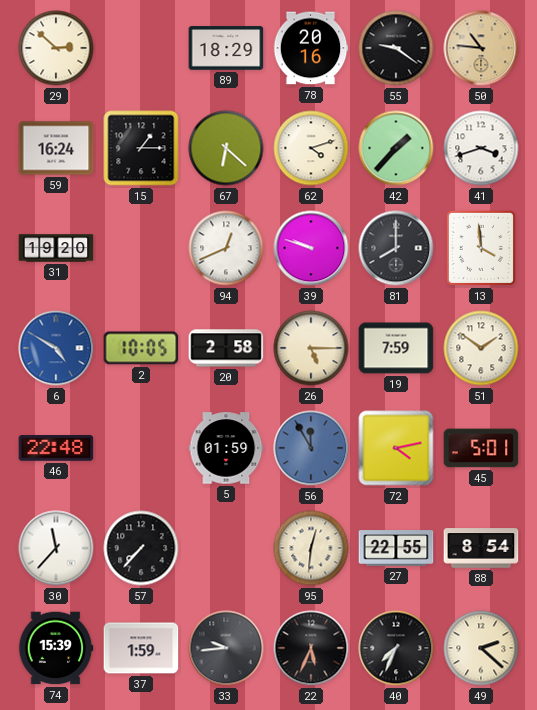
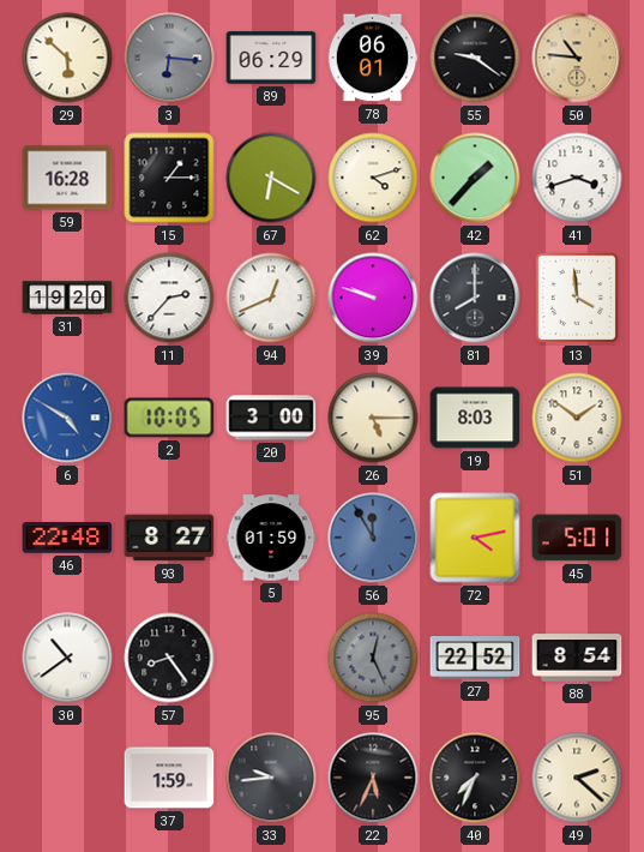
29: 2:52 -> 5:52
3: none -> 6:16
89: 18:29 -> 06:29
78: 20:16 -> 06:01
59: 16:24 -> 16:28
67: 6:22 -> 6:20
11: none -> 2:37
20: 2:58 -> 3:00
19: 7:59 -> 8:03
93: none -> 8:27
30: 11:37 -> 10:39
57: 7:37 -> 8:24
95: 12:31 -> 12:26
95 dial: cream -> grey
27: 22:55 -> 22:52
74: 15:39 -> none
